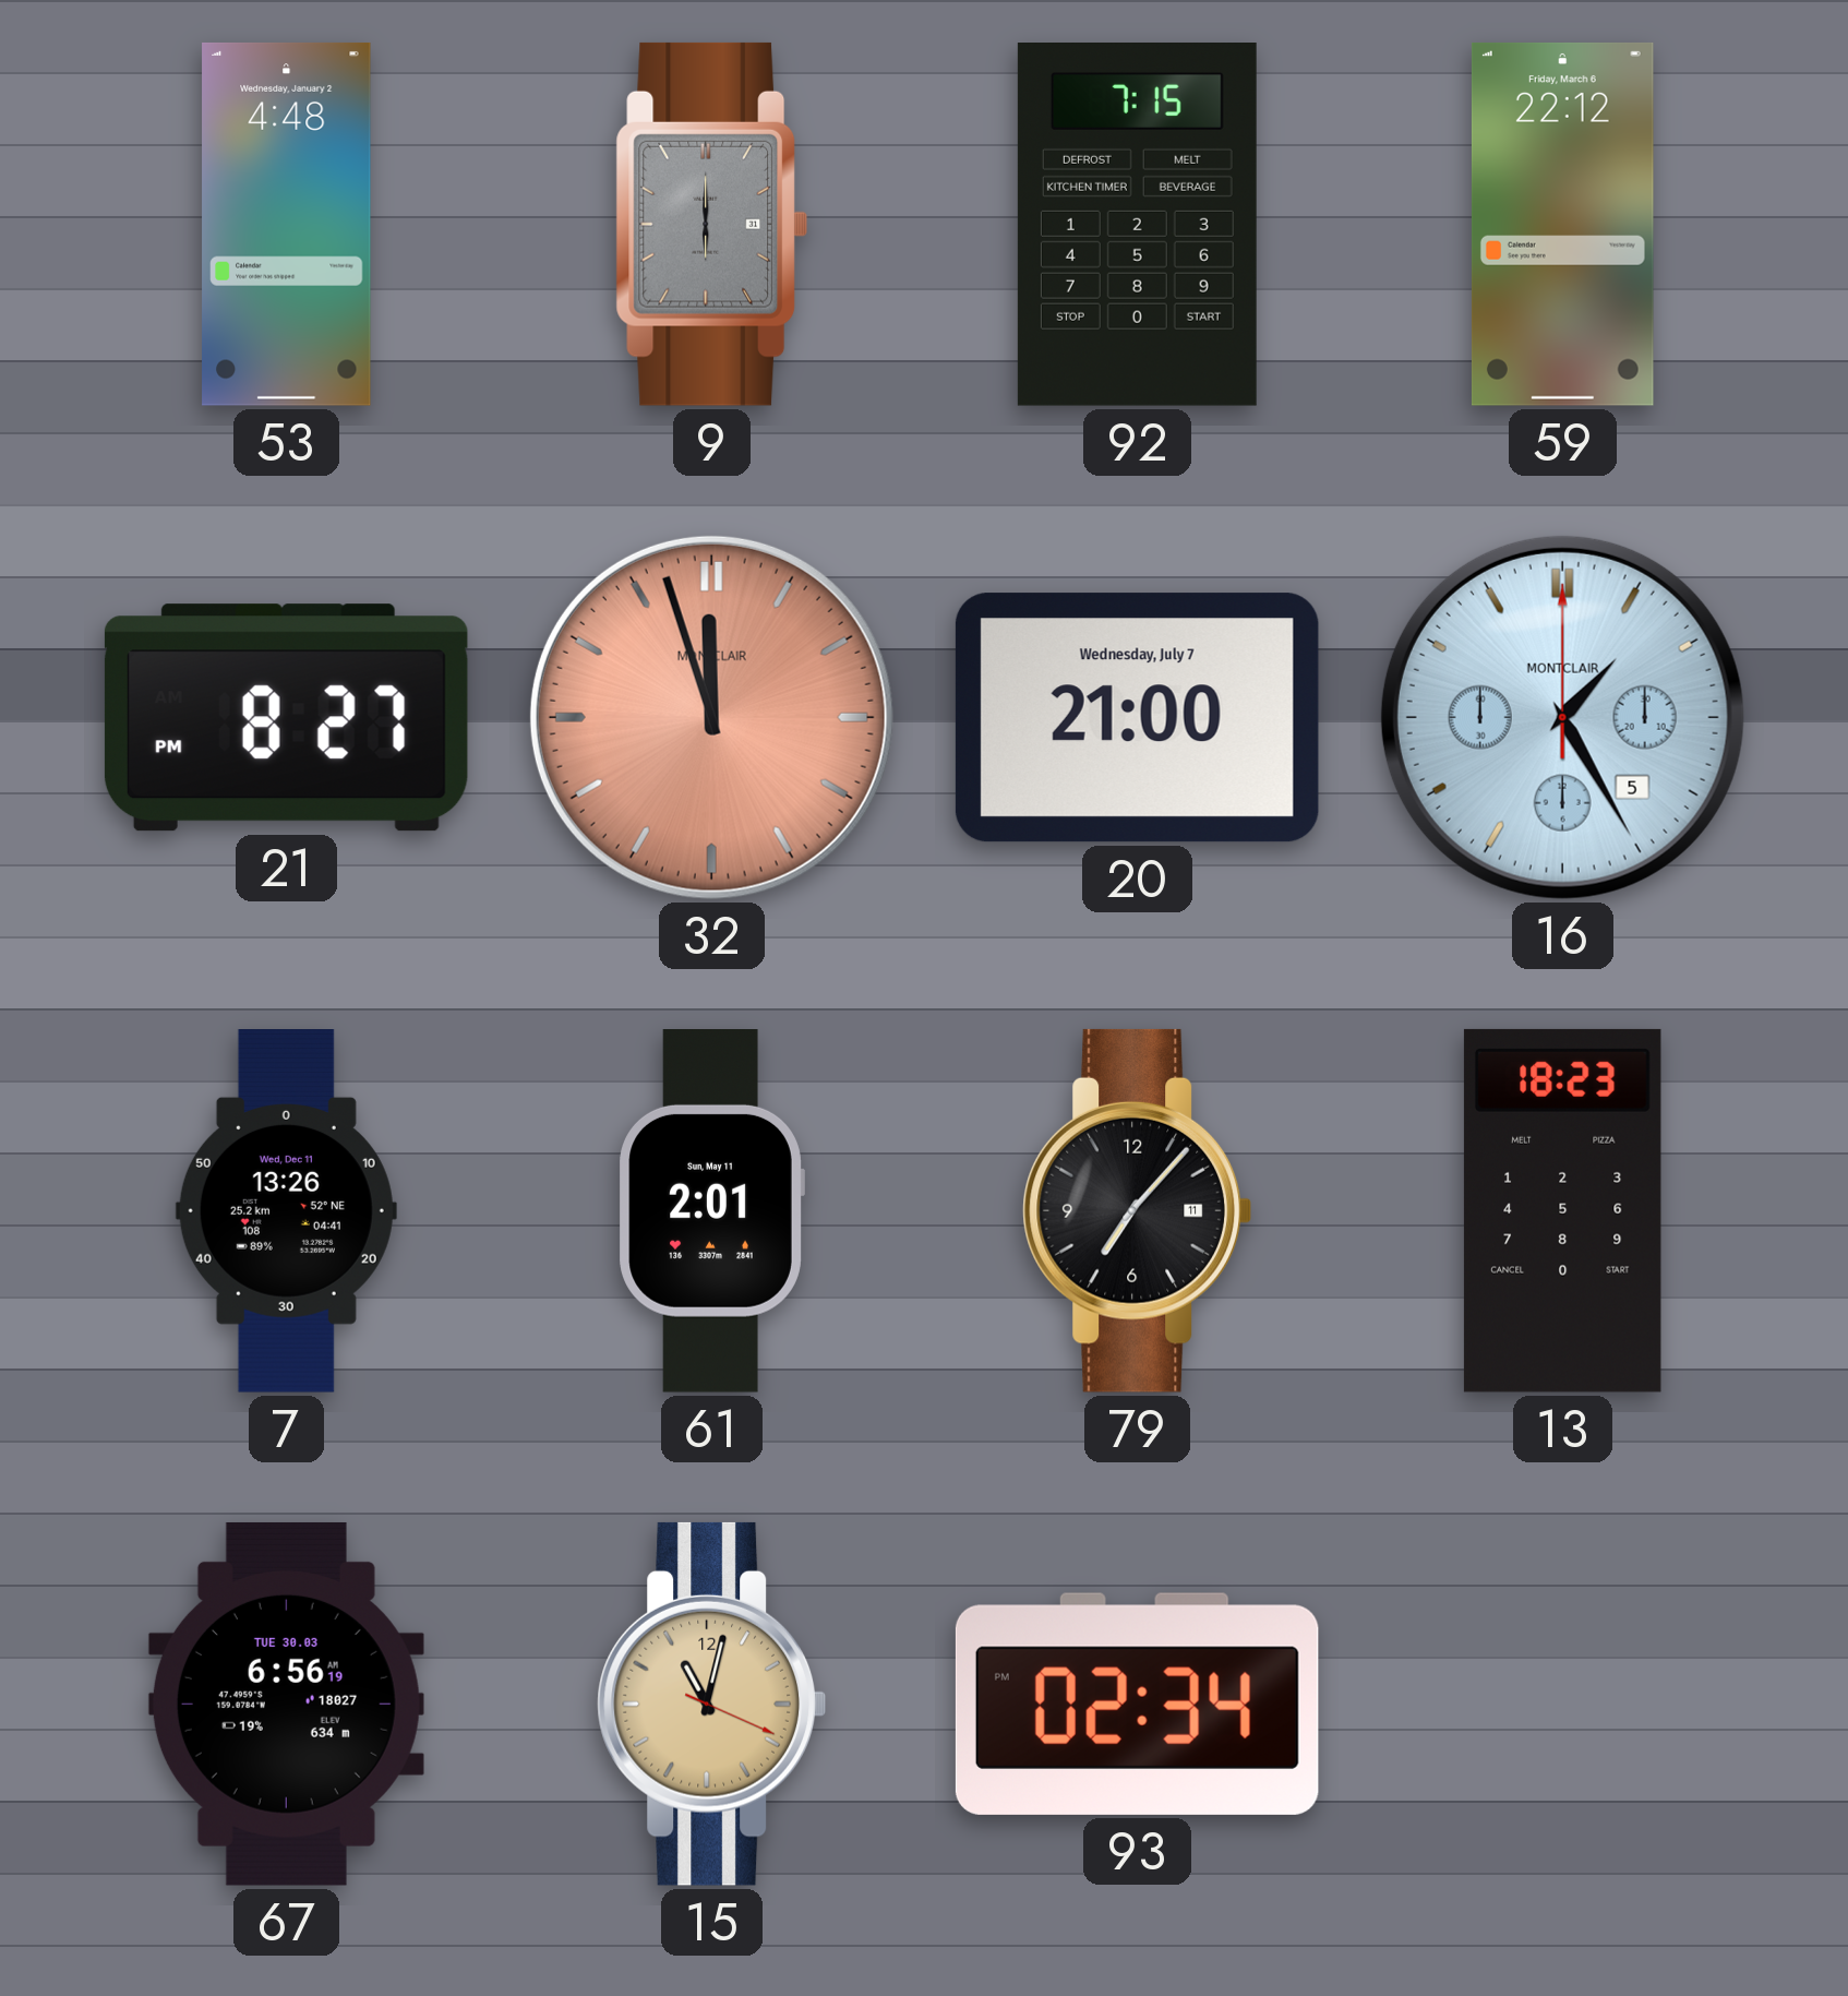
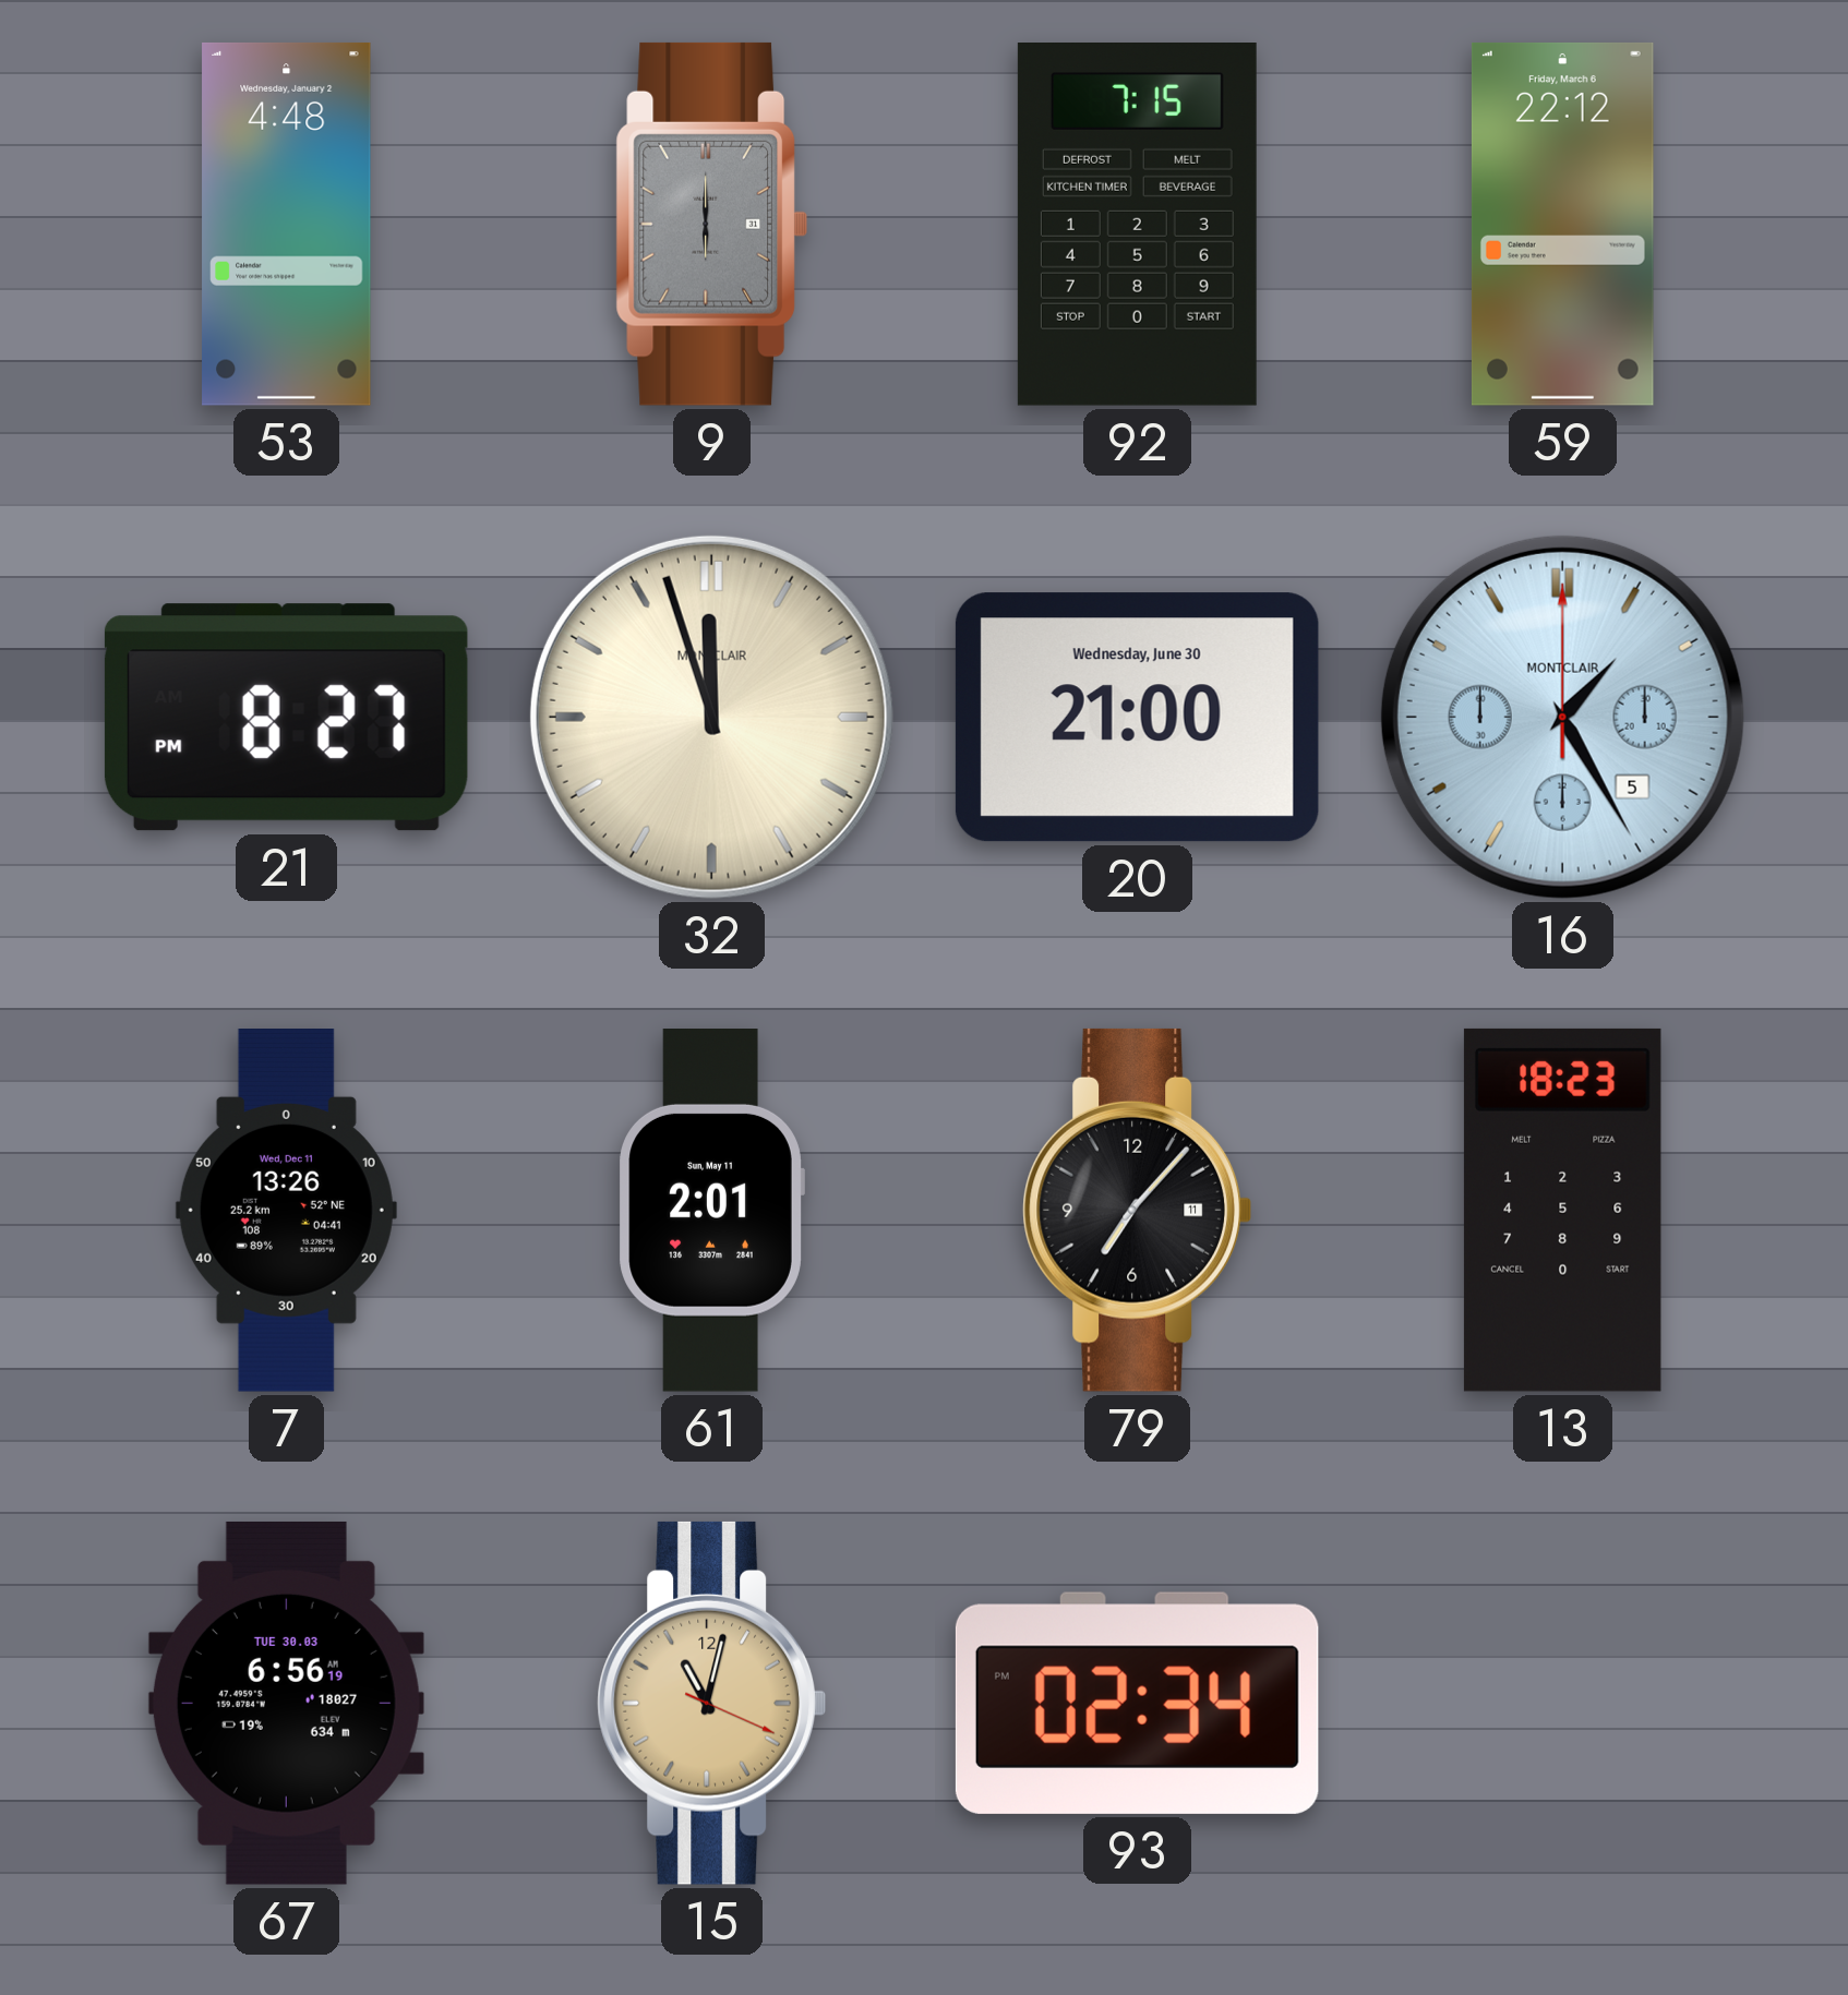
32 dial: salmon -> cream
20 date: Wednesday, July 7 -> Wednesday, June 30
